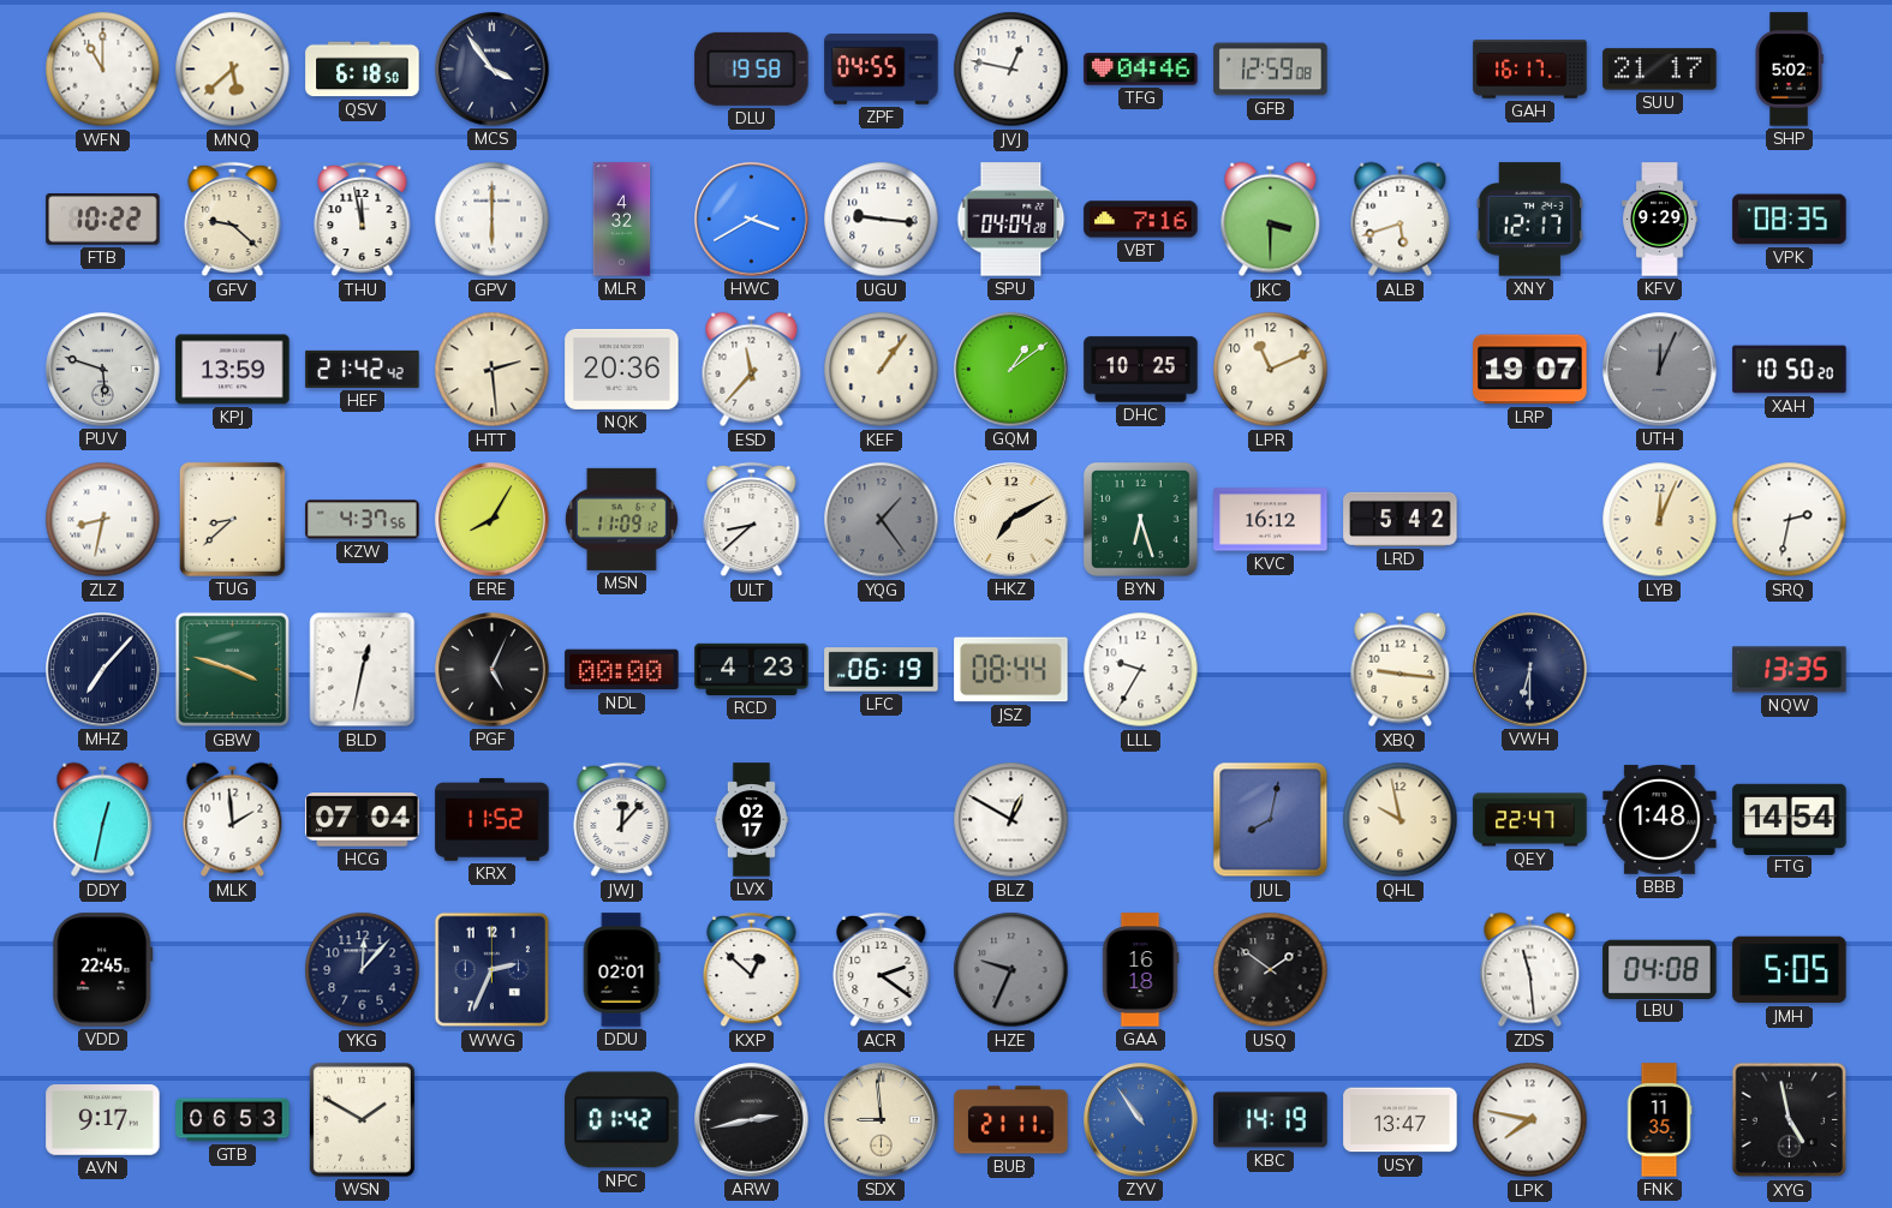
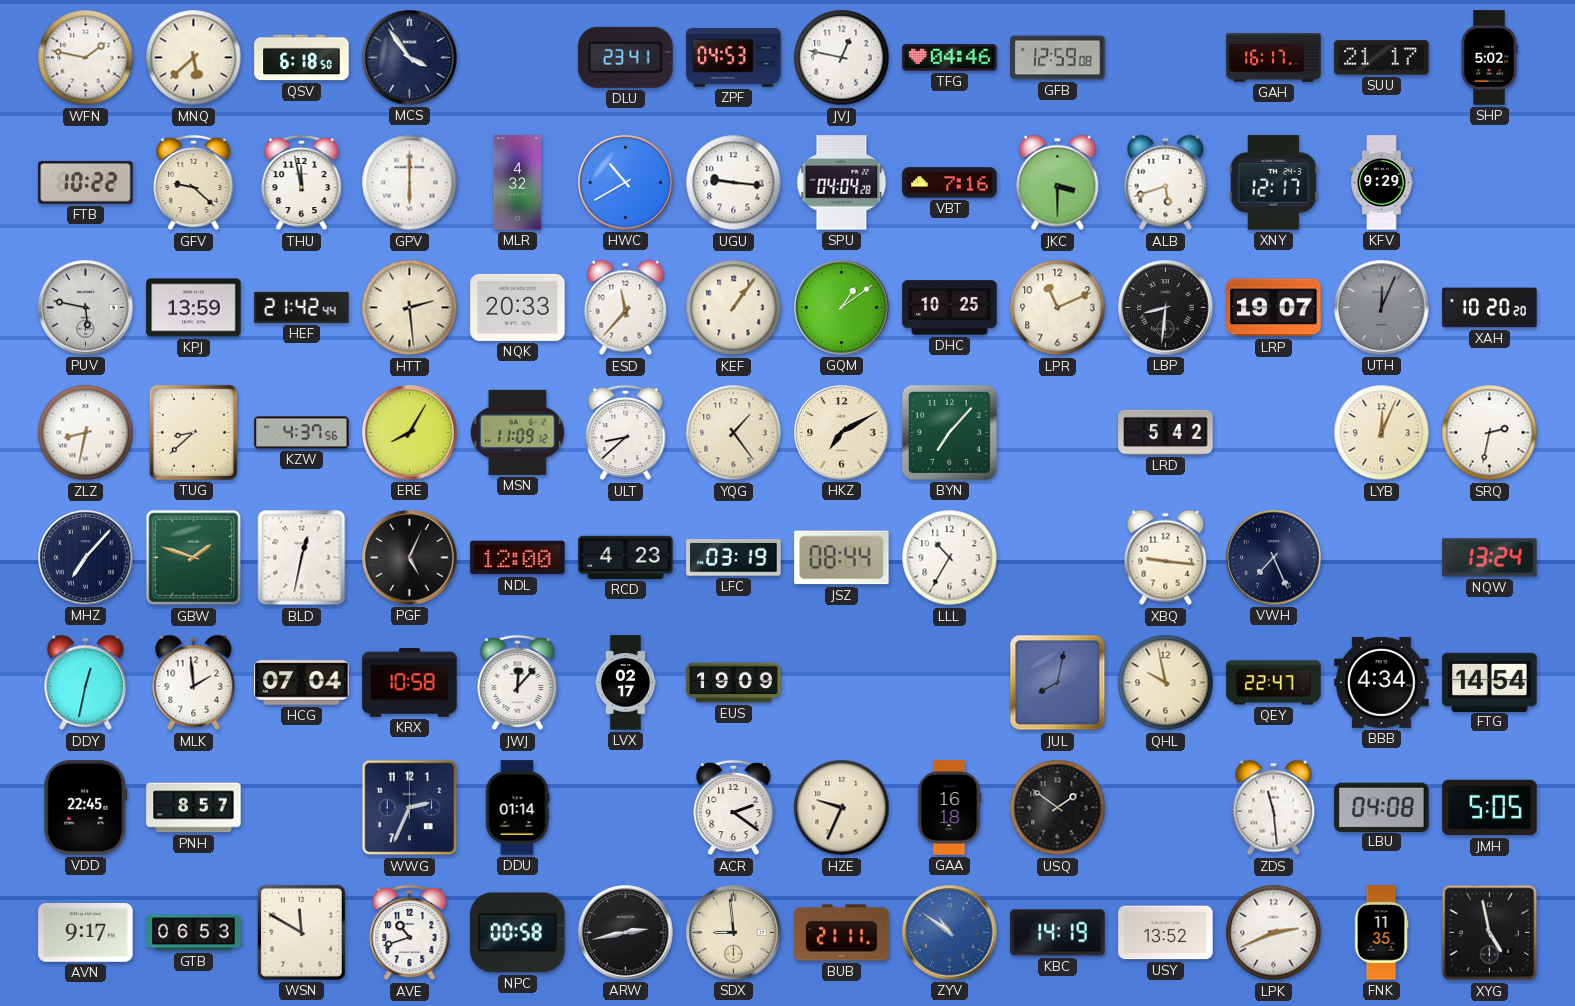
WFN: 11:00 -> 1:47
DLU: 19:58 -> 23:41
ZPF: 04:55 -> 04:53
HWC: 3:40 -> 10:40
VPK: 08:35 -> none
PUV: 5:48 -> 5:47
HEF: 21:42:42 -> 21:42:44
NQK: 20:36 -> 20:33
LBP: none -> 8:31
XAH: 10:50 -> 10:20
YQG dial: grey -> cream
BYN: 6:27 -> 7:07
KVC: 16:12 -> none
GBW: 3:48 -> 1:48
NDL: 00:00 -> 12:00
LFC: 06:19 -> 03:19
LLL: 9:35 -> 10:35
VWH: 6:30 -> 7:26
NQW: 13:35 -> 13:24
KRX: 11:52 -> 10:58
EUS: none -> 19:09
BLZ: 12:50 -> none
BBB: 1:48 -> 4:34
PNH: none -> 8:57
YKG: 12:07 -> none
DDU: 02:01 -> 01:14
KXP: 12:52 -> none
HZE dial: grey -> cream
WSN: 1:50 -> 11:50
AVE: none -> 10:42
NPC: 01:42 -> 00:58
ZYV: 10:54 -> 10:51
USY: 13:47 -> 13:52
LPK: 7:47 -> 2:41
